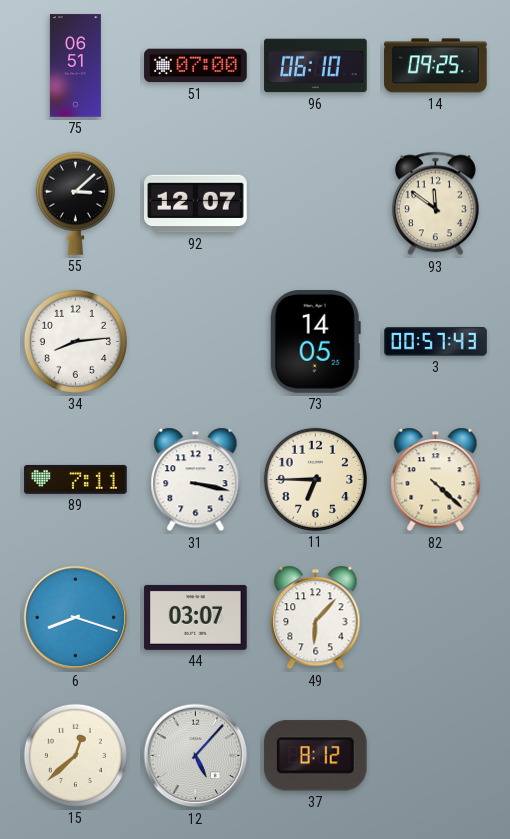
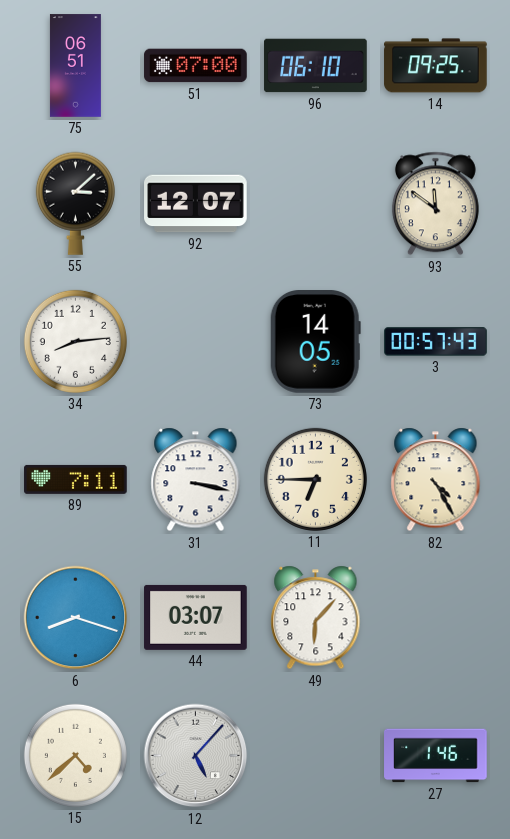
82: 4:22 -> 4:25
15: 12:38 -> 4:38
37: 8:12 -> none
27: none -> 1:46
